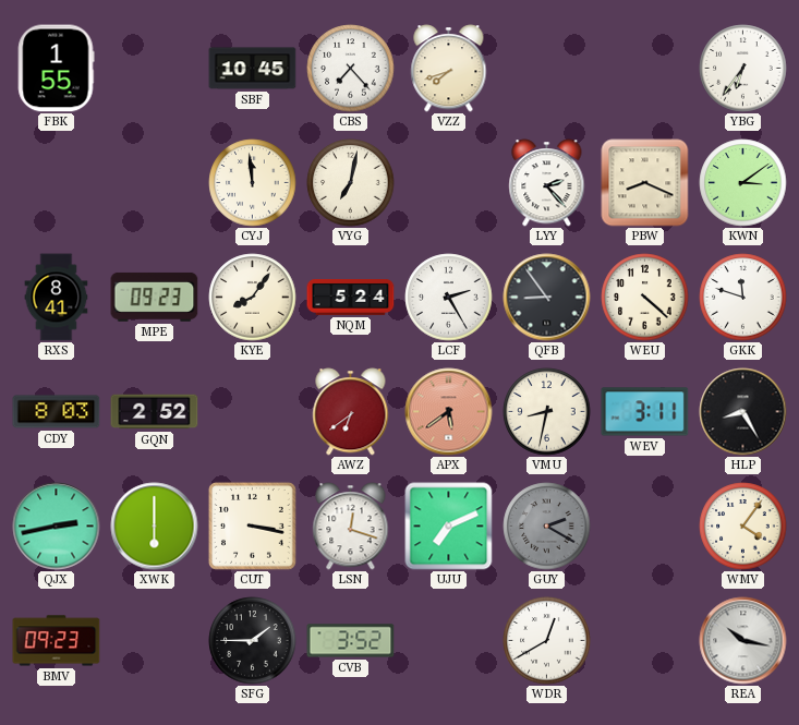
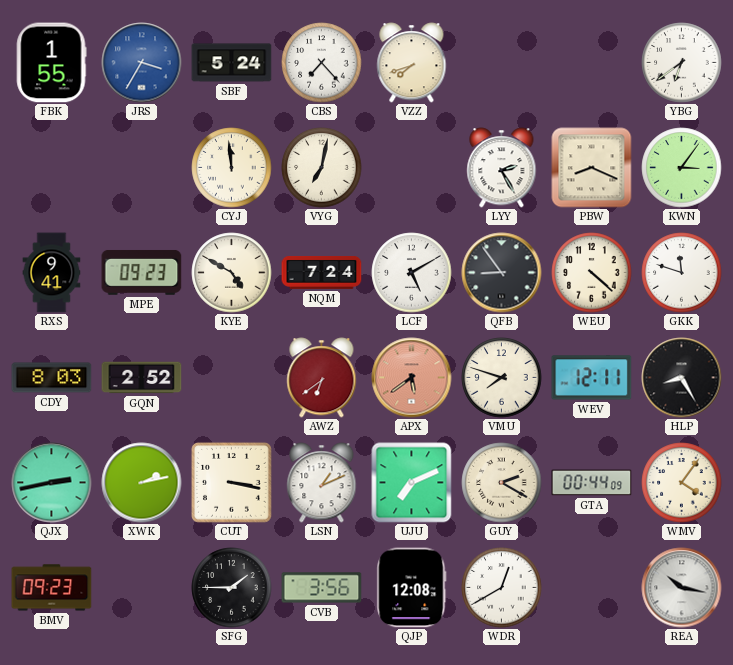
JRS: none -> 3:35
SBF: 10:45 -> 5:24
YBG: 6:36 -> 6:39
LYY: 2:23 -> 2:25
KWN: 3:09 -> 3:06
RXS: 8:41 -> 9:41
KYE: 8:06 -> 4:50
NQM: 5:24 -> 7:24
LCF: 2:25 -> 5:10
VMU: 8:32 -> 7:48
WEV: 3:11 -> 12:11
XWK: 6:00 -> 2:13
LSN: 12:18 -> 1:11
GUY dial: grey -> cream
GTA: none -> 00:44
CVB: 3:52 -> 3:56
QJP: none -> 12:08
